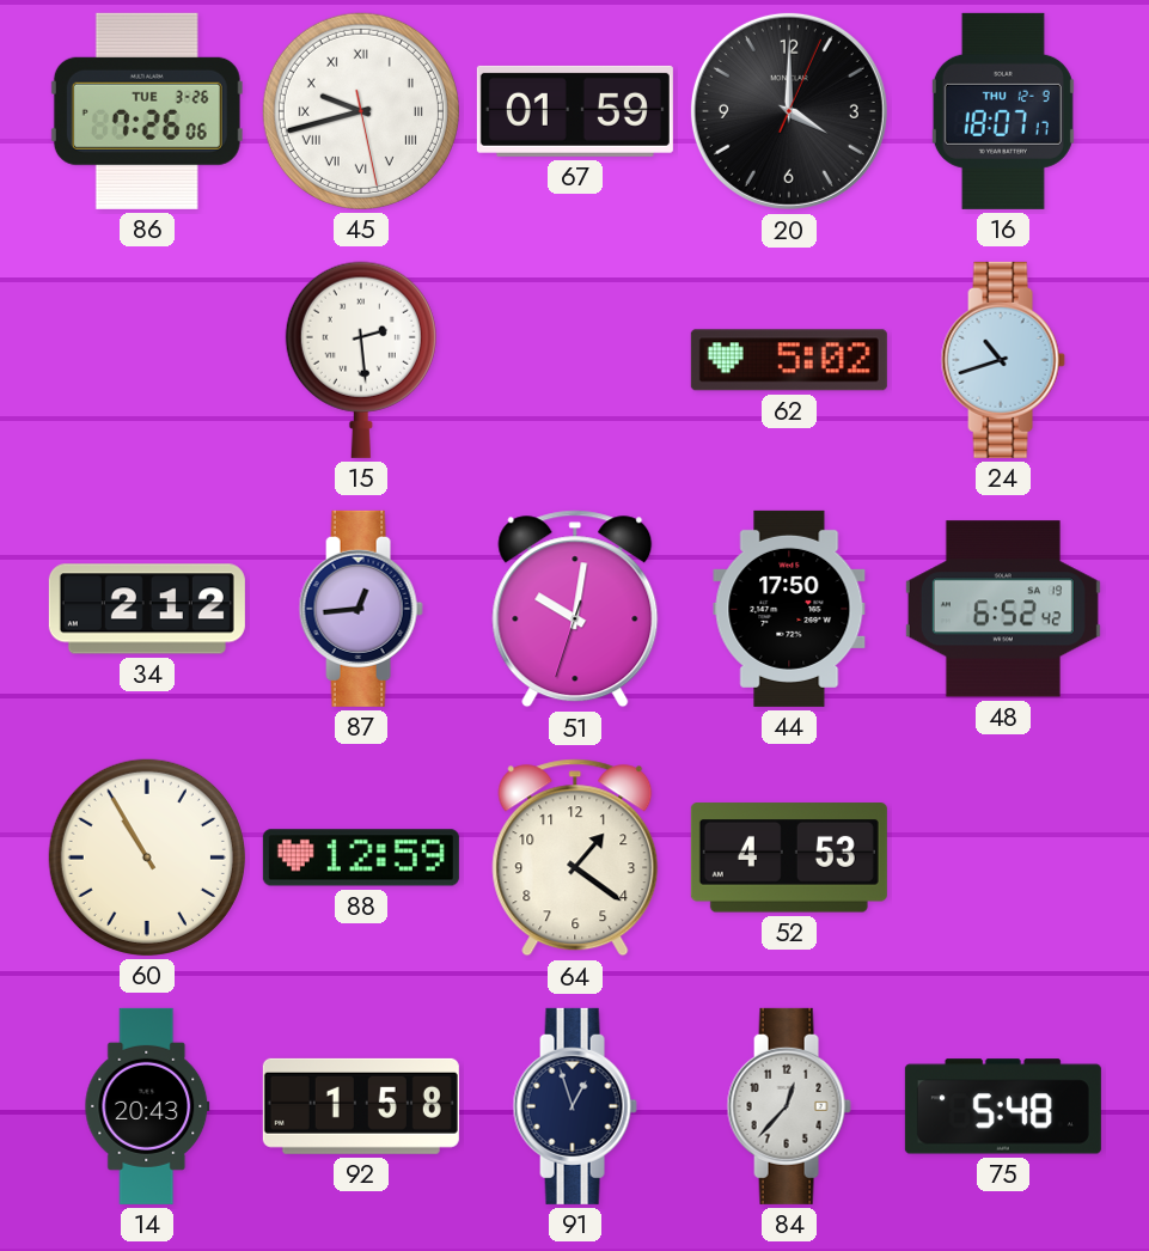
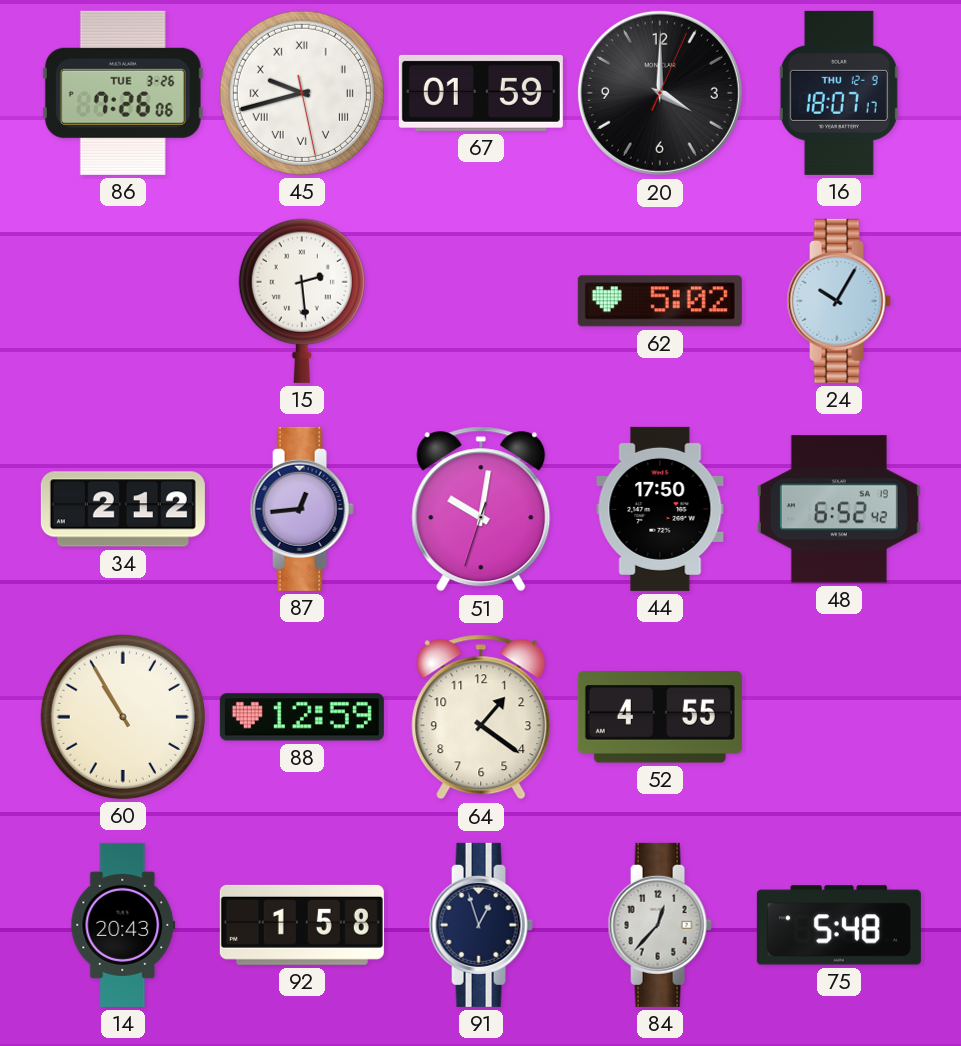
24: 10:42 -> 10:05
52: 4:53 -> 4:55
